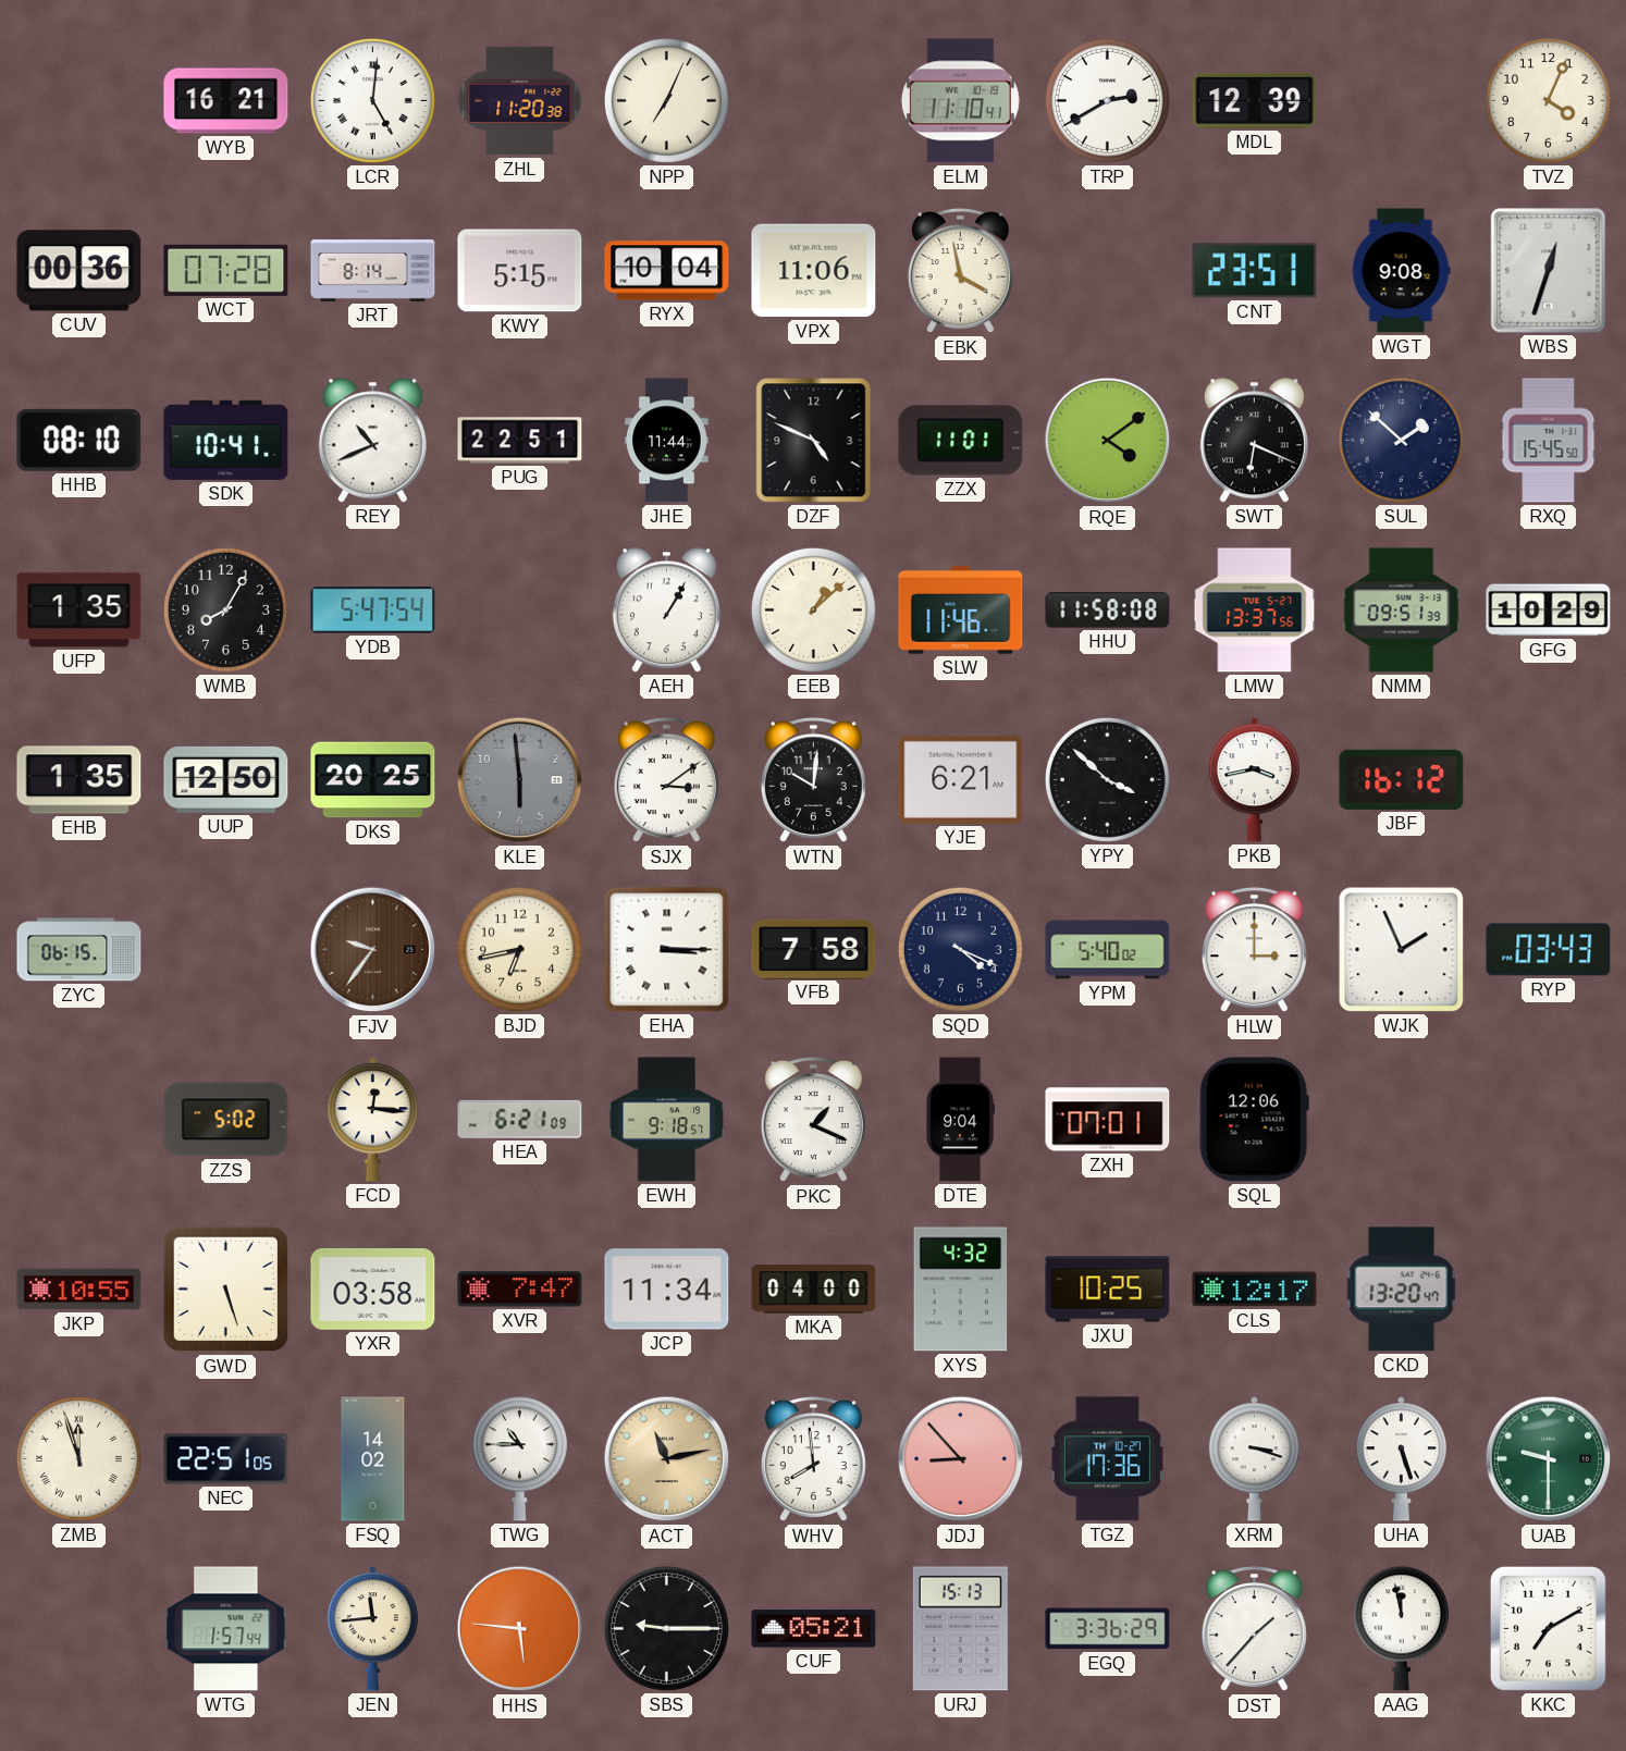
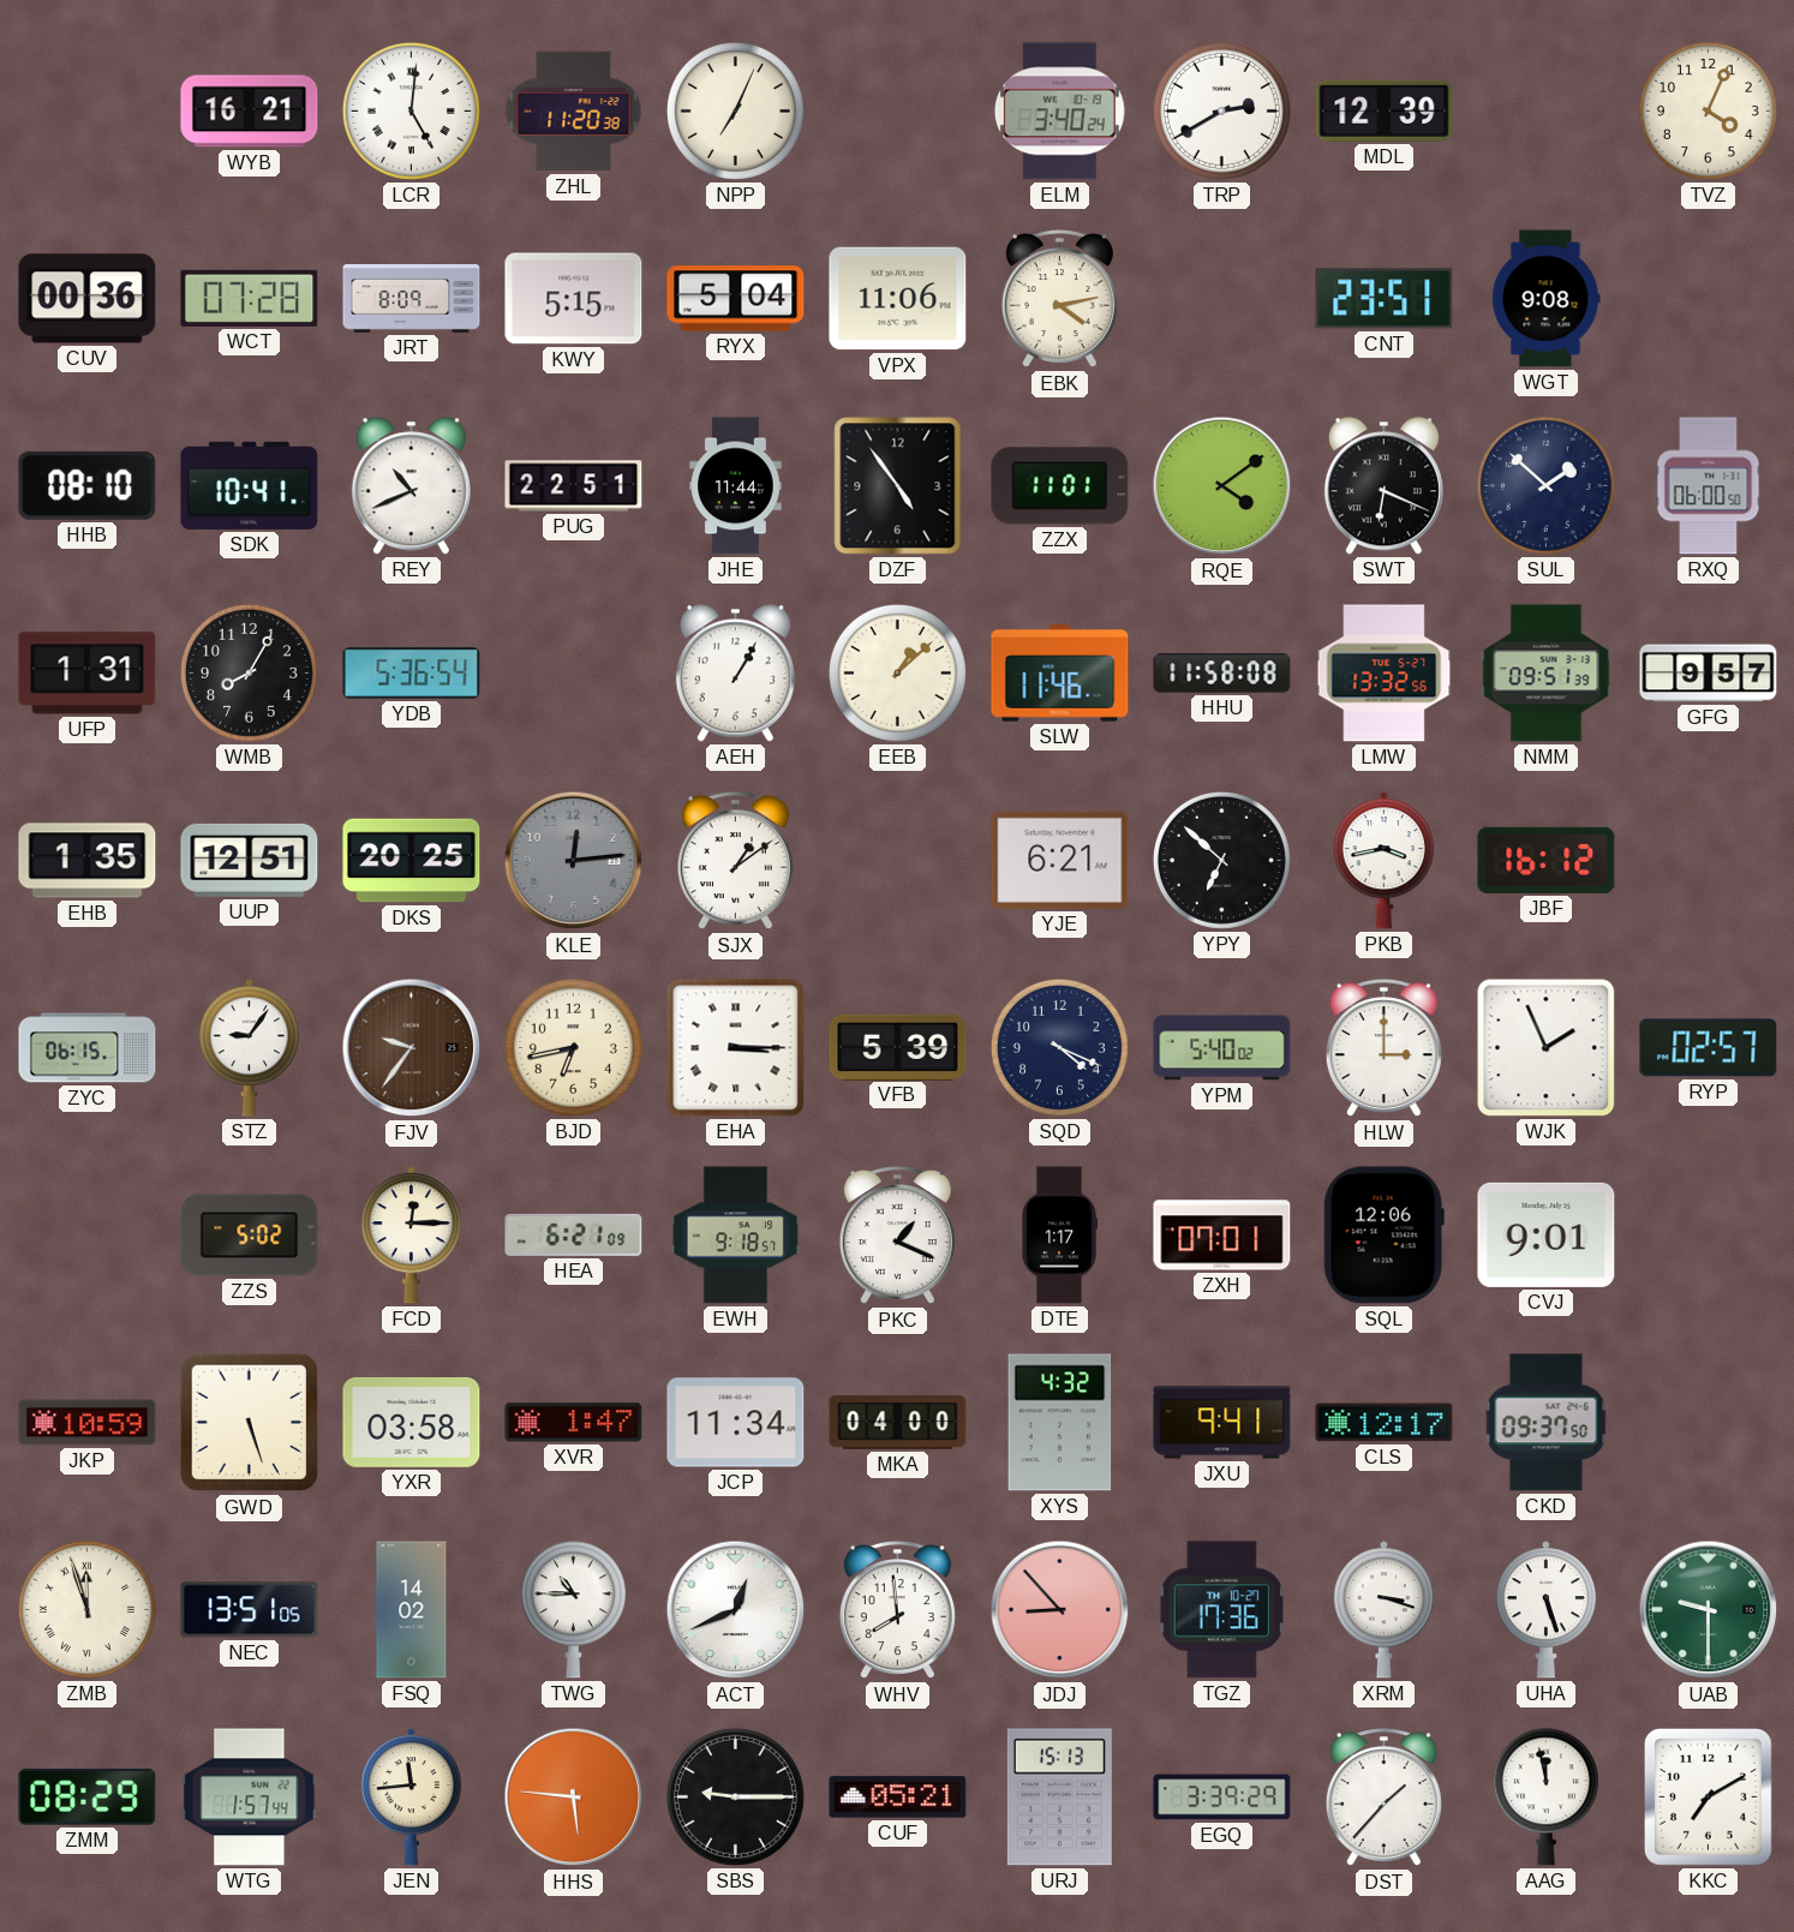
ELM: 11:10 -> 3:40
JRT: 8:14 -> 8:09
RYX: 10:04 -> 5:04
EBK: 3:58 -> 4:13
WBS: 12:33 -> none
DZF: 4:49 -> 4:54
RXQ: 15:45 -> 06:00
UFP: 1:35 -> 1:31
YDB: 5:47 -> 5:36
LMW: 13:37 -> 13:32
GFG: 10:29 -> 9:57
UUP: 12:50 -> 12:51
KLE: 5:59 -> 12:14
SJX: 3:09 -> 1:09
WTN: 10:01 -> none
YPY: 3:52 -> 6:52
STZ: none -> 9:06
VFB: 7:58 -> 5:39
RYP: 03:43 -> 02:57
FCD: 12:16 -> 12:15
DTE: 9:04 -> 1:17
CVJ: none -> 9:01
JKP: 10:55 -> 10:59
XVR: 7:47 -> 1:47
JXU: 10:25 -> 9:41
CKD: 13:20 -> 09:37
NEC: 22:51 -> 13:51
ACT: 11:13 -> 12:41
ACT dial: champagne -> white
ZMM: none -> 08:29
EGQ: 3:36 -> 3:39
